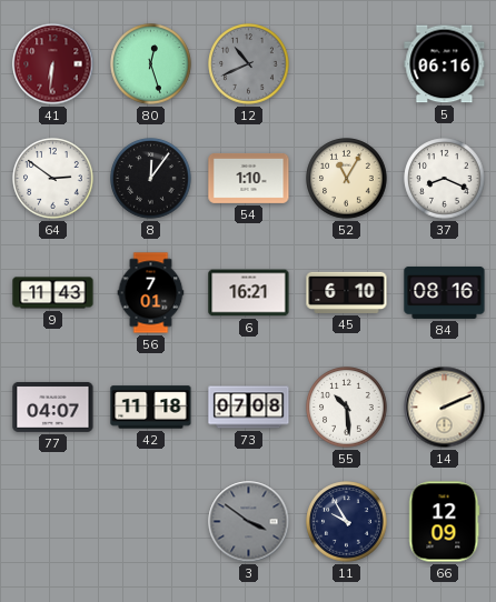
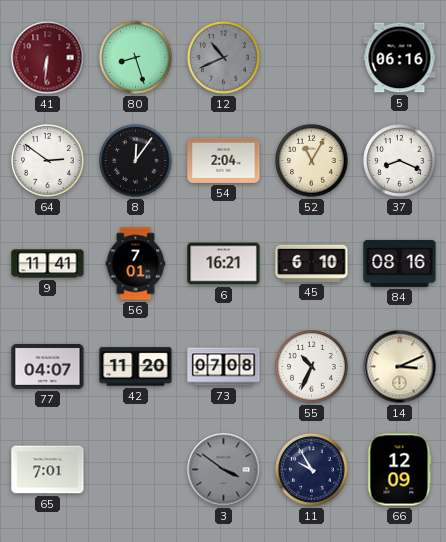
80: 12:27 -> 8:27
54: 1:10 -> 2:04
9: 11:43 -> 11:41
42: 11:18 -> 11:20
55: 10:29 -> 10:34
14: 2:11 -> 3:11
65: none -> 7:01
